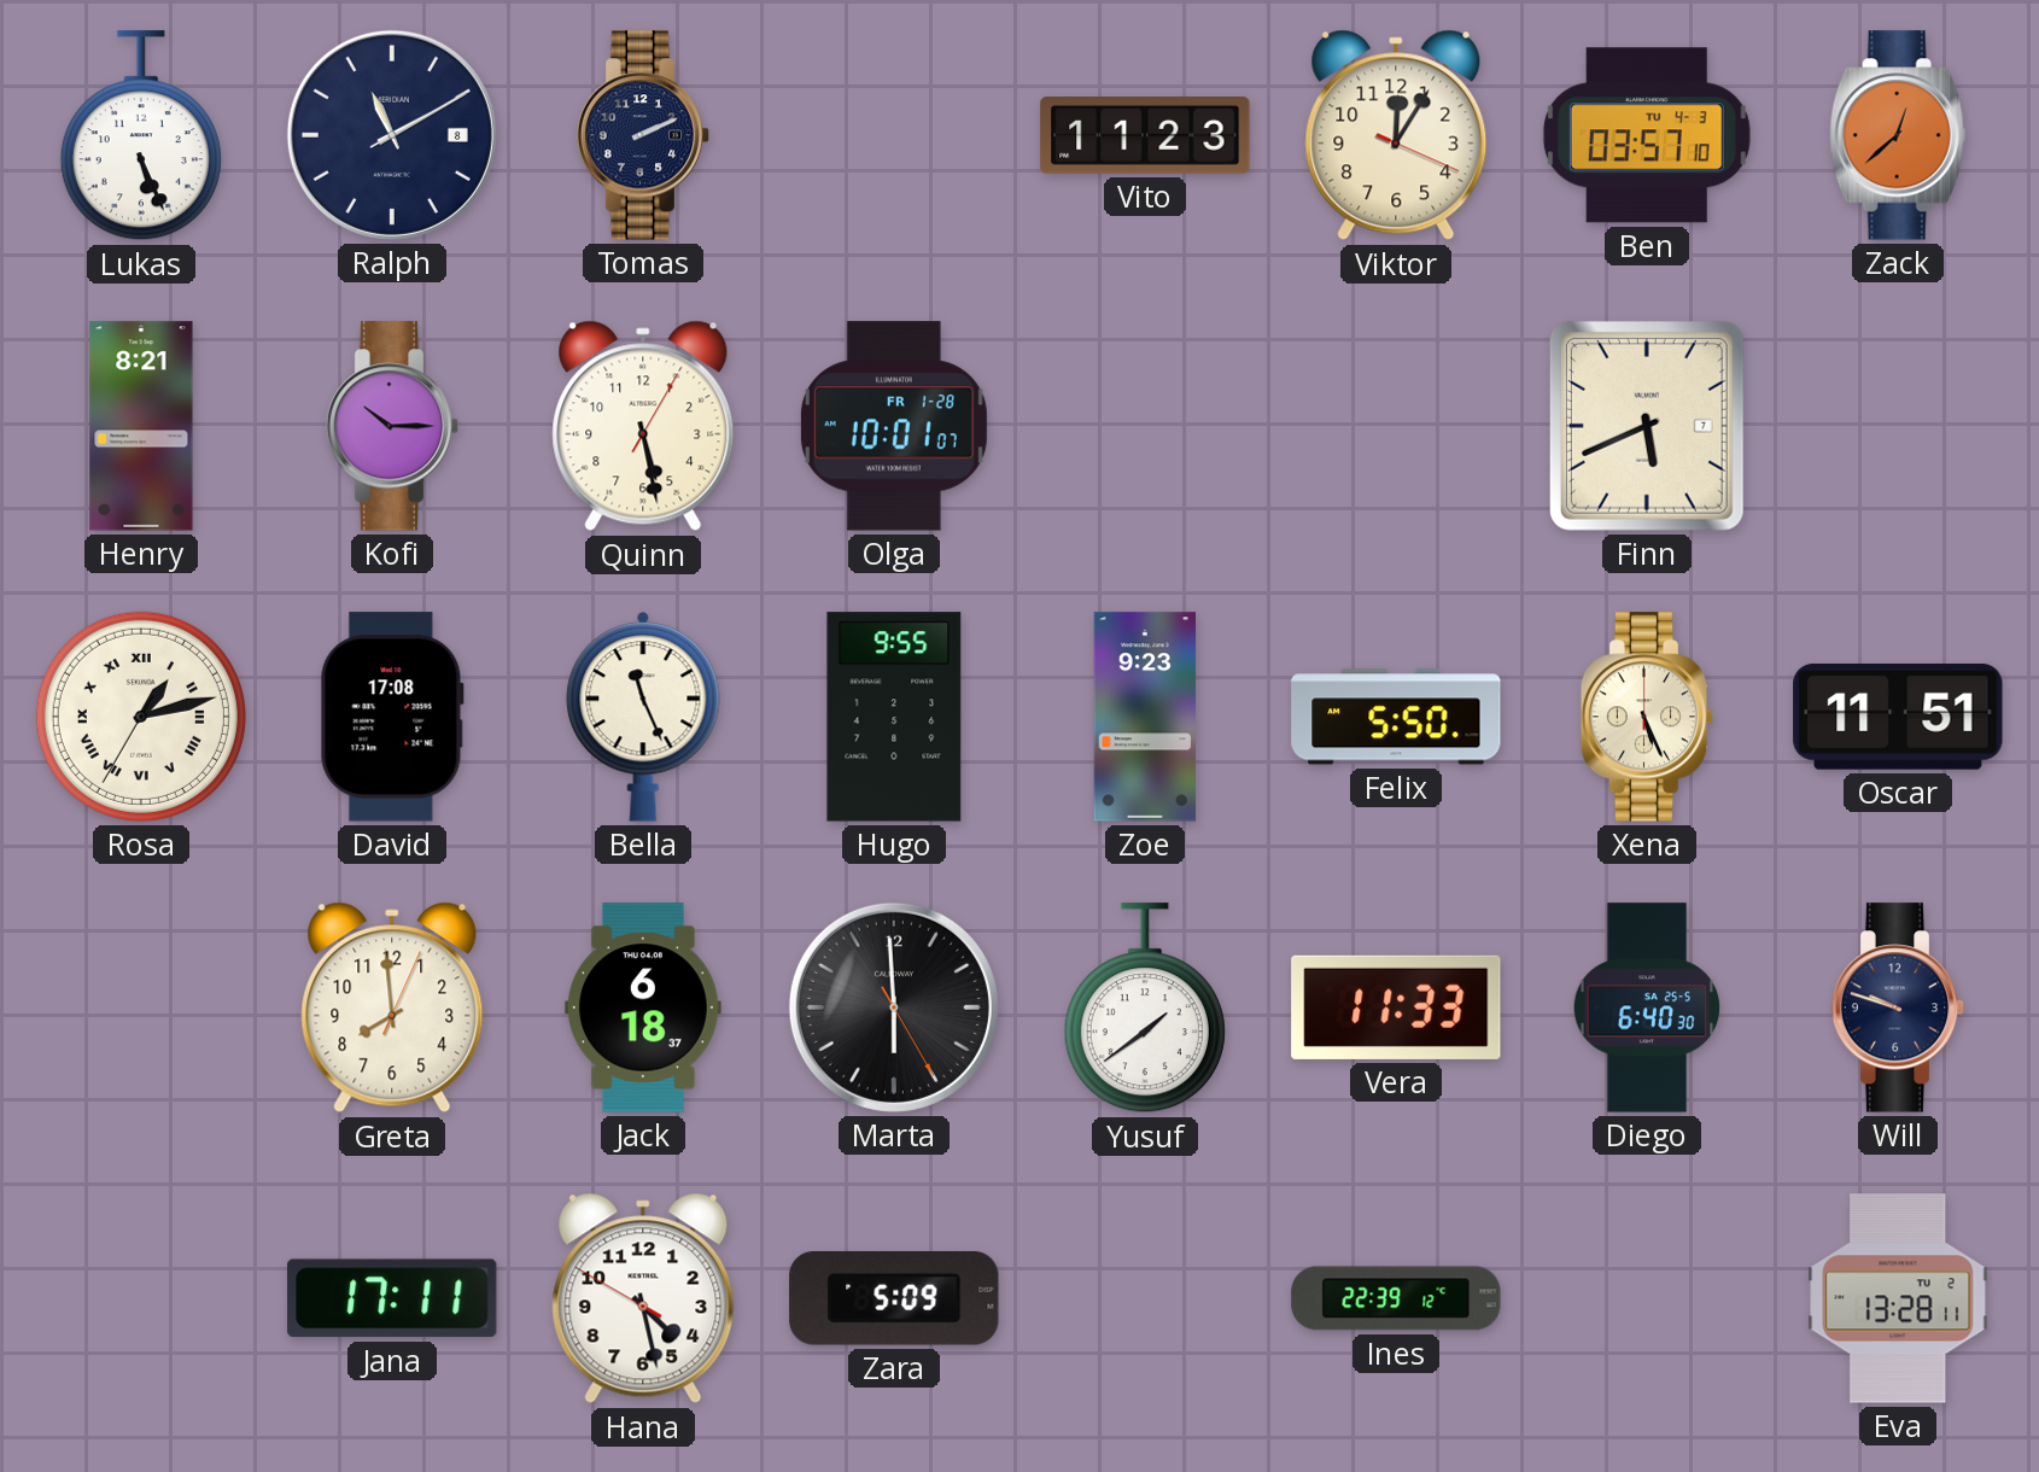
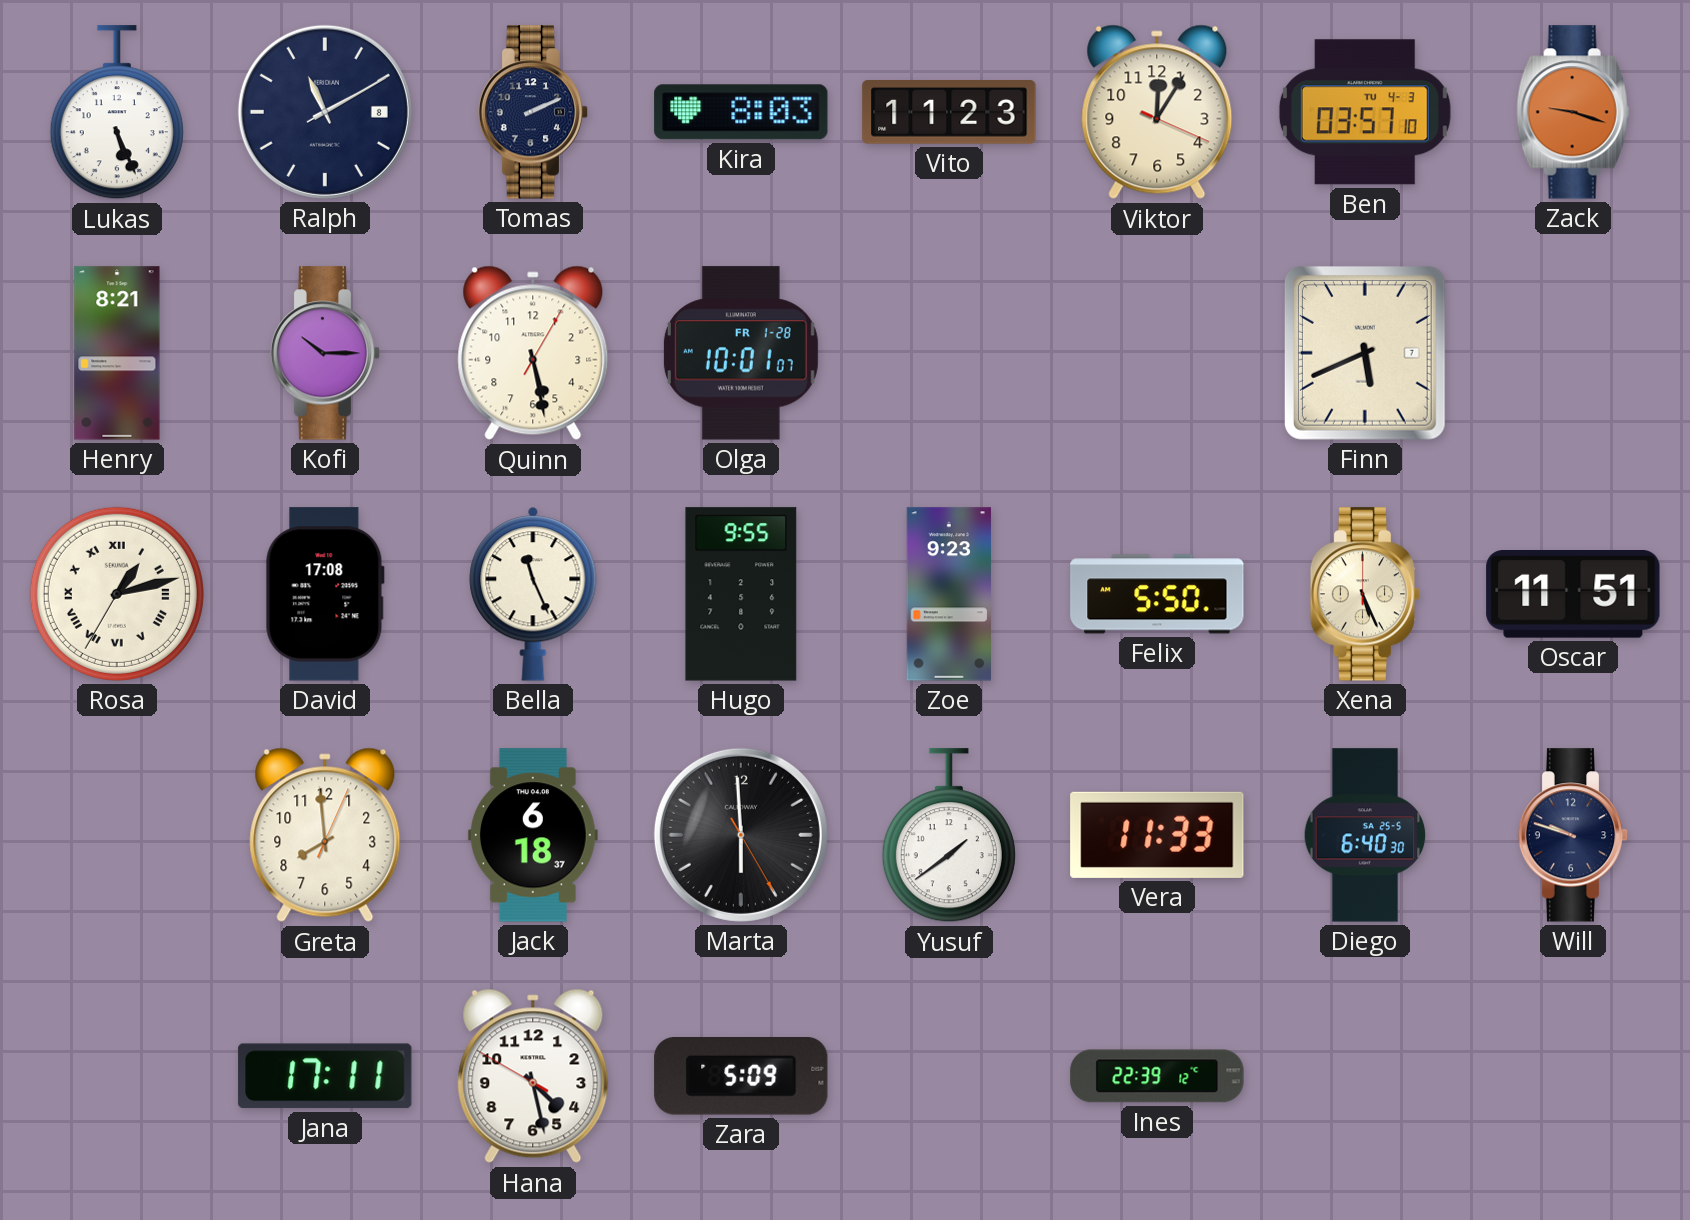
Kira: none -> 8:03
Zack: 12:38 -> 9:18
Eva: 13:28 -> none
